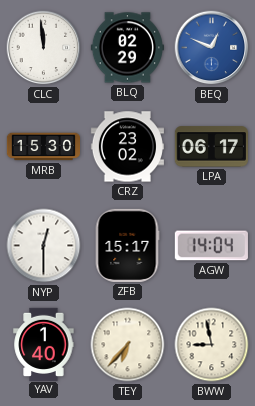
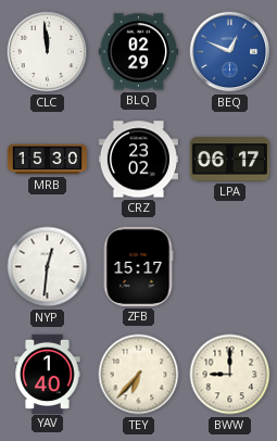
NYP: 12:30 -> 12:31
AGW: 14:04 -> none
BWW: 8:58 -> 9:00
